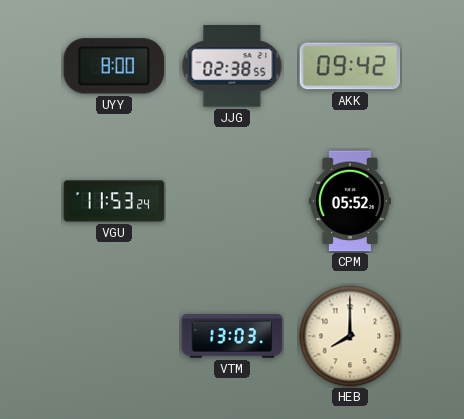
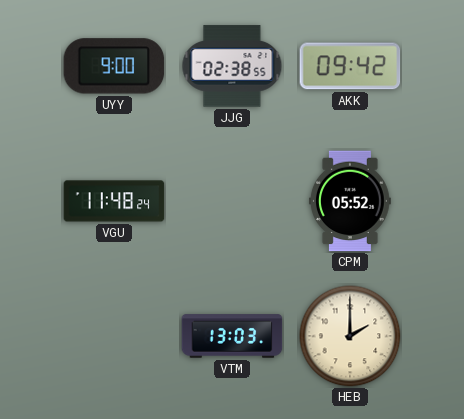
UYY: 8:00 -> 9:00
VGU: 11:53 -> 11:48
HEB: 8:00 -> 2:00
